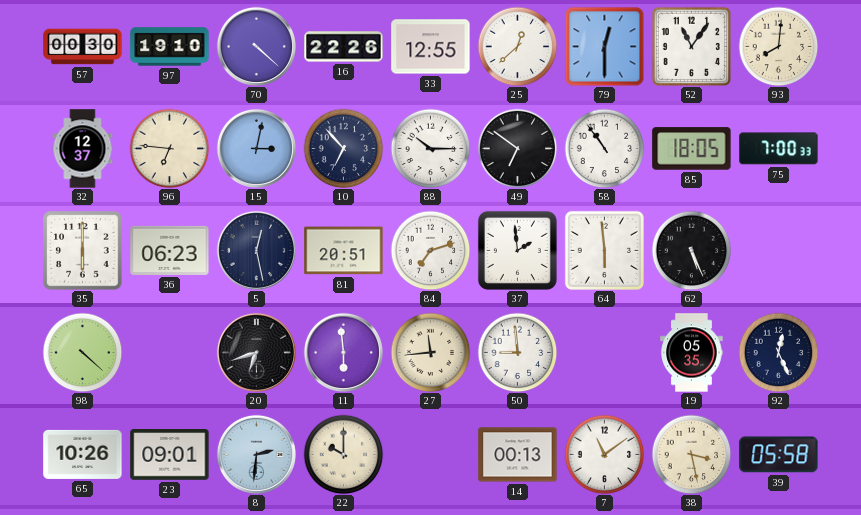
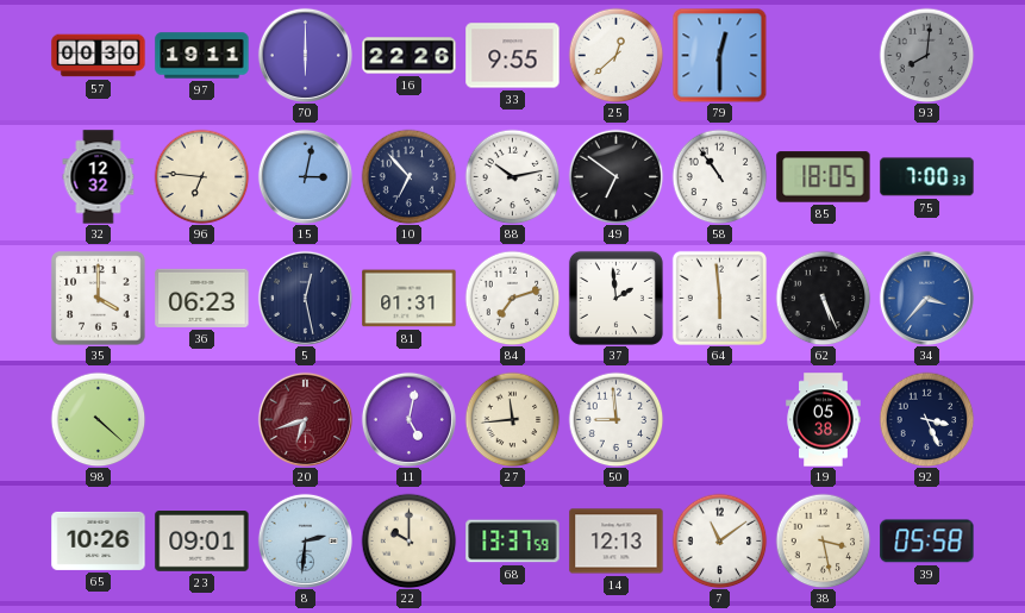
97: 19:10 -> 19:11
70: 4:22 -> 6:00
33: 12:55 -> 9:55
52: 11:06 -> none
93 dial: cream -> grey
32: 12:37 -> 12:32
88: 10:15 -> 10:13
35: 6:00 -> 4:00
81: 20:51 -> 01:31
34: none -> 3:37
20 dial: black -> burgundy
11: 5:59 -> 5:02
19: 05:35 -> 05:38
92: 12:26 -> 3:26
68: none -> 13:37
14: 00:13 -> 12:13
